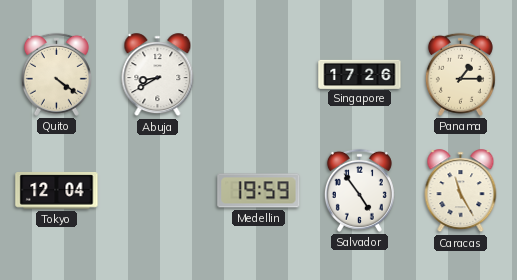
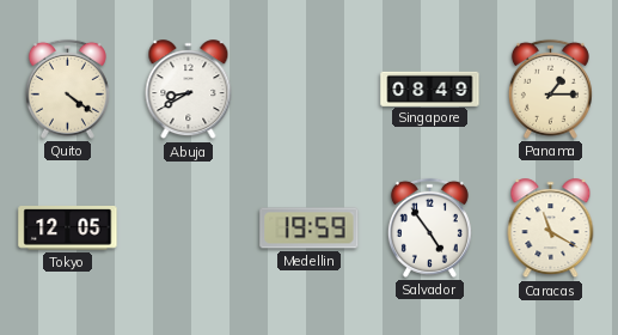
Singapore: 17:26 -> 08:49
Tokyo: 12:04 -> 12:05
Caracas: 11:25 -> 11:20
